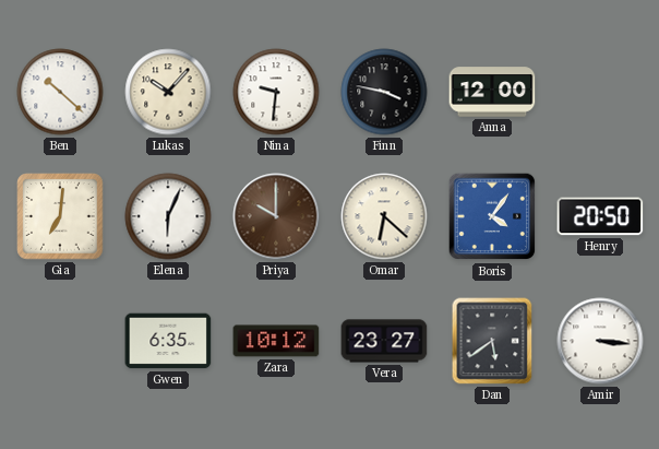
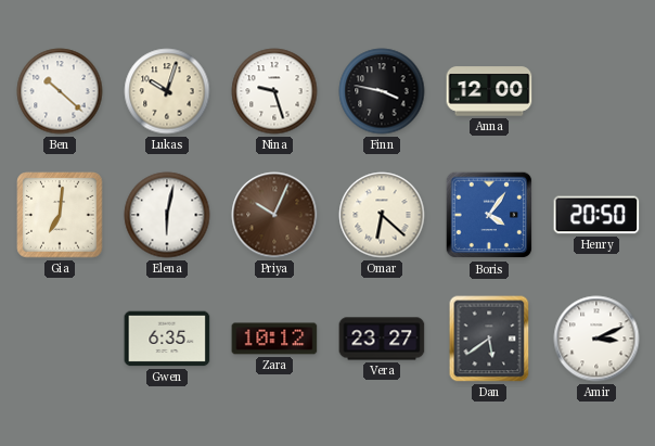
Lukas: 10:07 -> 10:03
Nina: 9:31 -> 9:27
Elena: 6:04 -> 6:02
Priya: 10:00 -> 10:04
Amir: 3:16 -> 3:11
